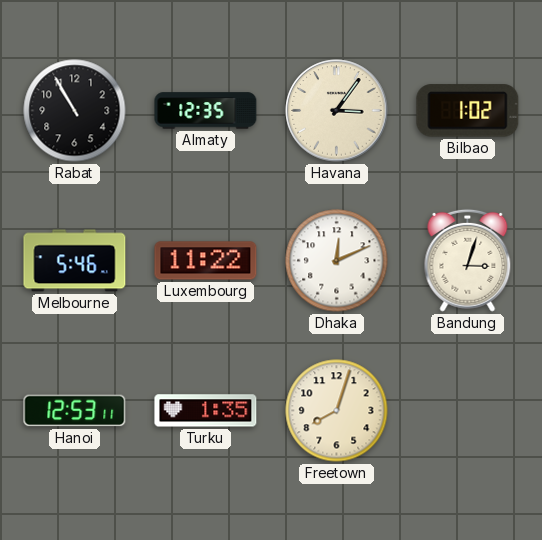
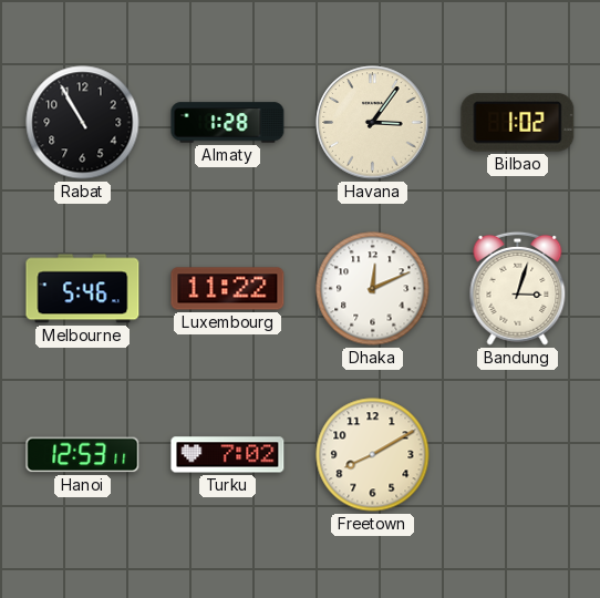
Almaty: 12:35 -> 1:28
Turku: 1:35 -> 7:02
Freetown: 8:03 -> 8:10
